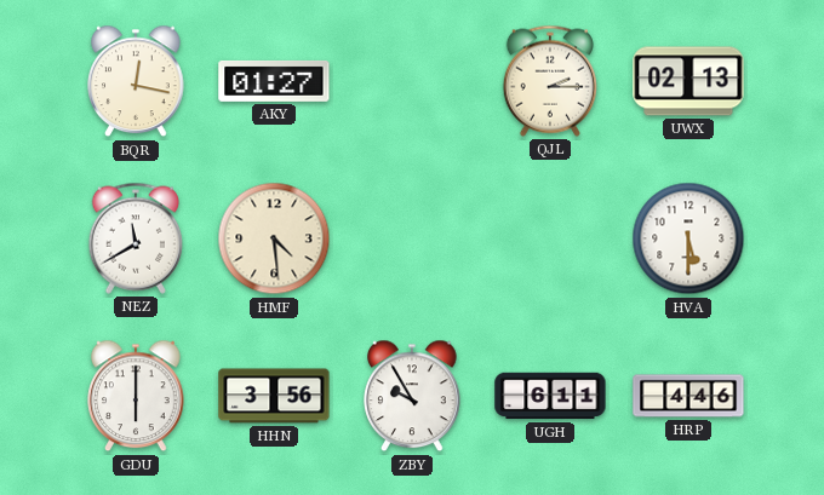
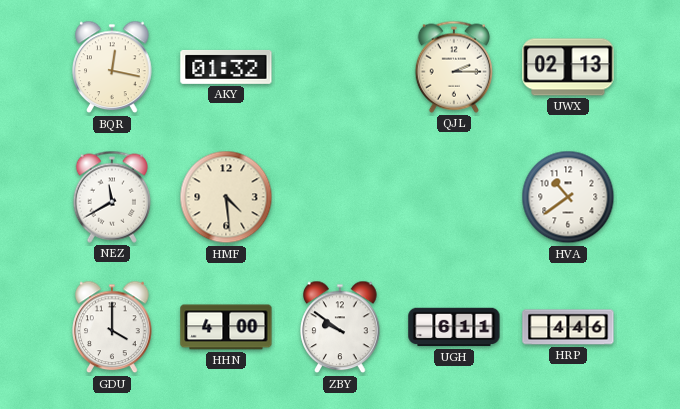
AKY: 01:27 -> 01:32
HVA: 5:30 -> 10:39
GDU: 6:00 -> 4:00
HHN: 3:56 -> 4:00
ZBY: 9:55 -> 9:51
